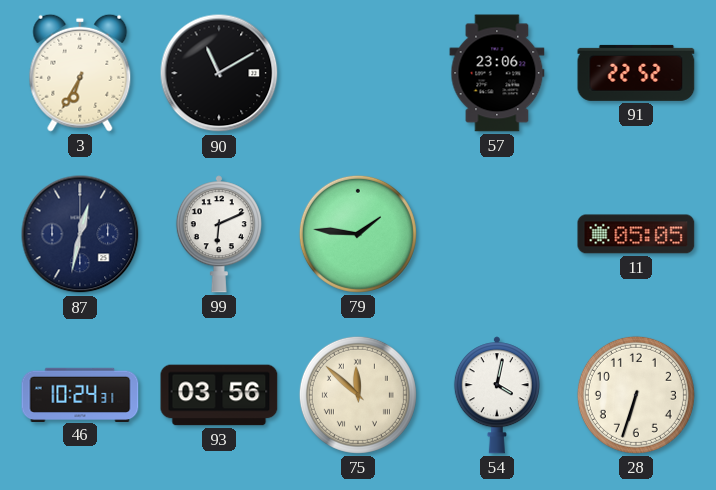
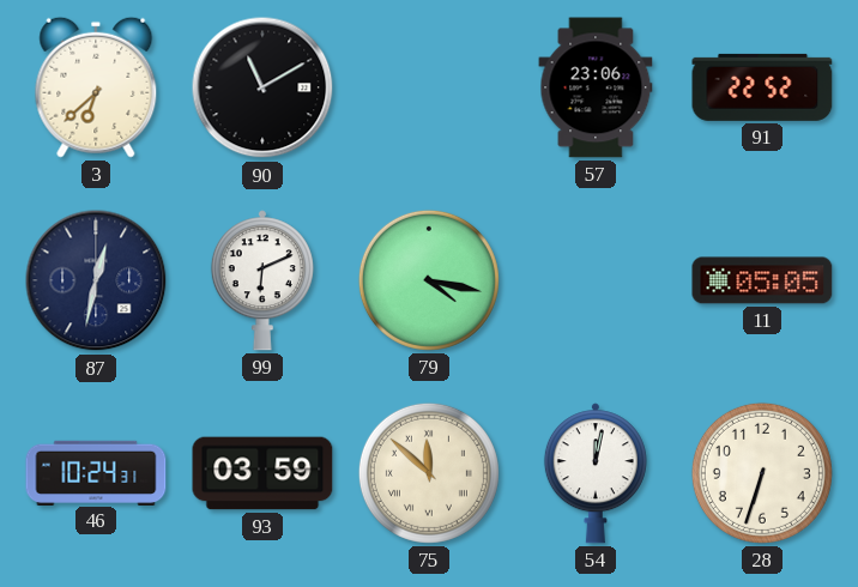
3: 6:35 -> 6:38
79: 1:46 -> 4:17
93: 03:56 -> 03:59
54: 4:02 -> 12:02
